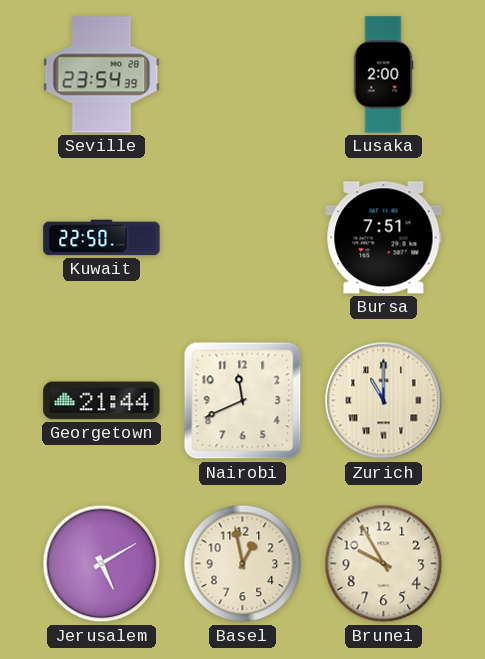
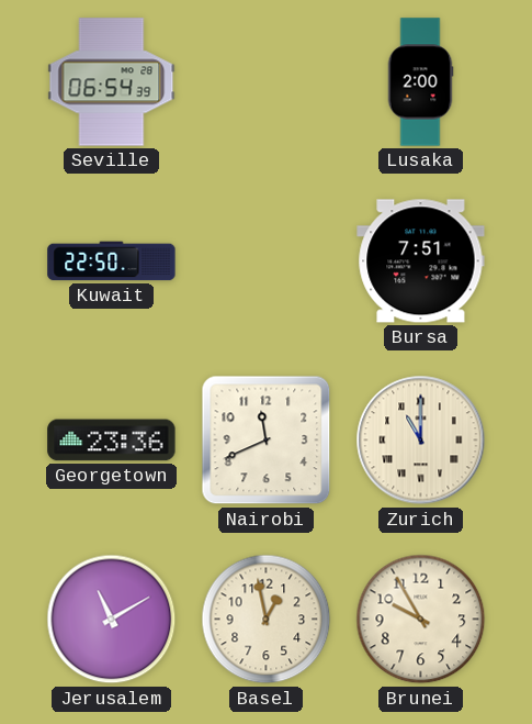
Seville: 23:54 -> 06:54
Georgetown: 21:44 -> 23:36
Jerusalem: 5:10 -> 11:10
